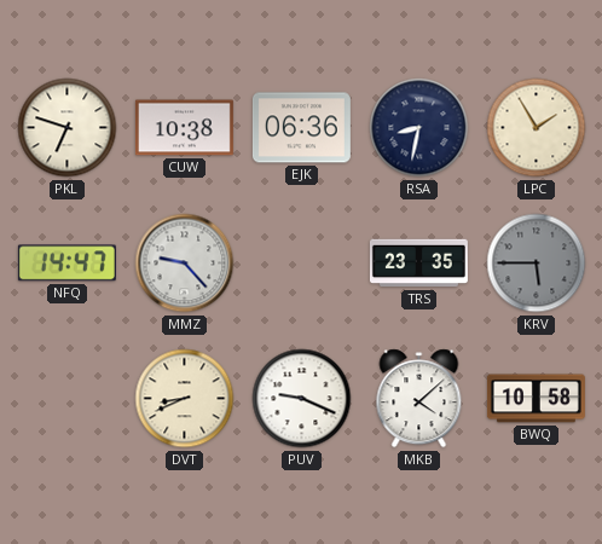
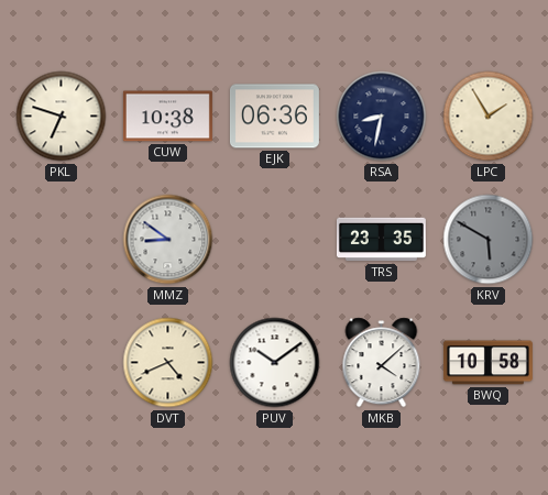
NFQ: 14:47 -> none
MMZ: 9:23 -> 8:51
KRV: 5:45 -> 5:50
DVT: 8:41 -> 4:41
PUV: 9:19 -> 10:09
